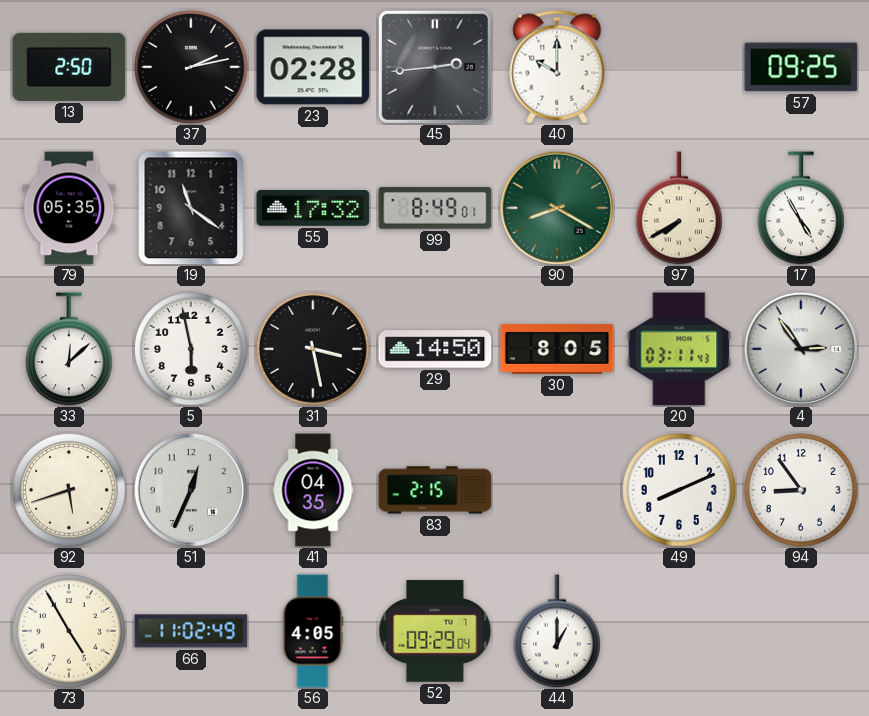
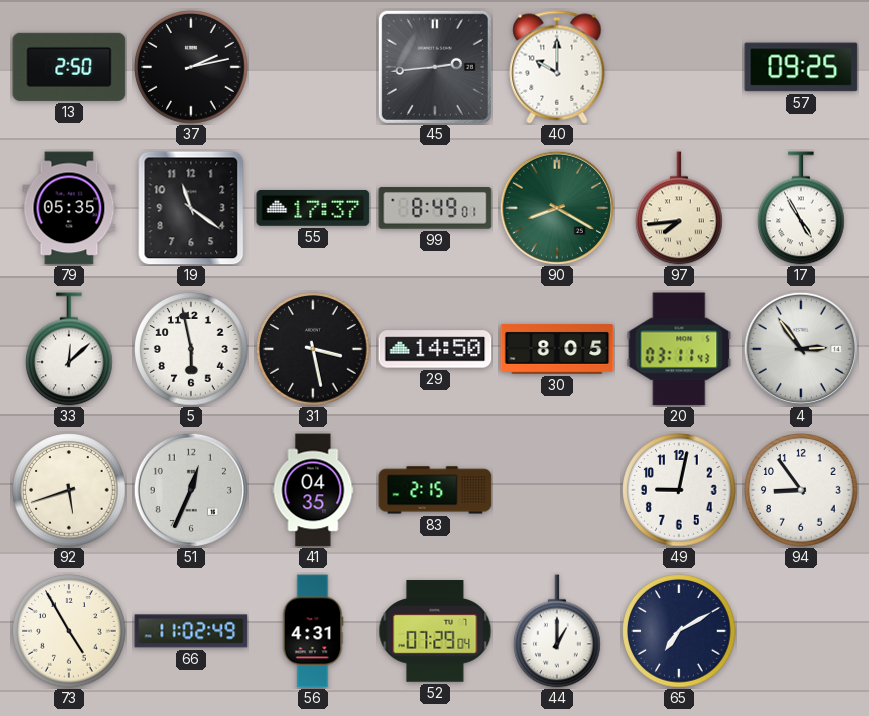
23: 02:28 -> none
55: 17:32 -> 17:37
97: 7:40 -> 7:44
49: 8:11 -> 9:02
56: 4:05 -> 4:31
52: 09:29 -> 07:29
65: none -> 7:10
